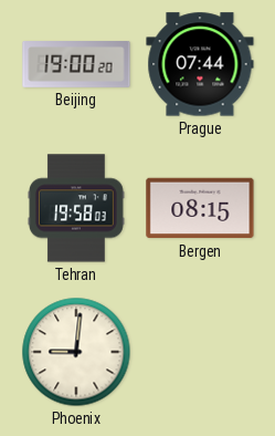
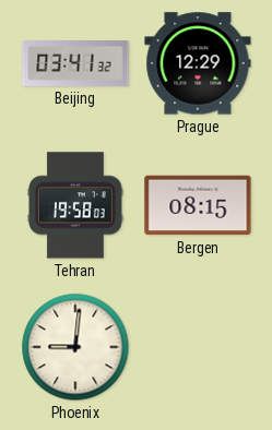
Beijing: 19:00 -> 03:41
Prague: 07:44 -> 12:29
